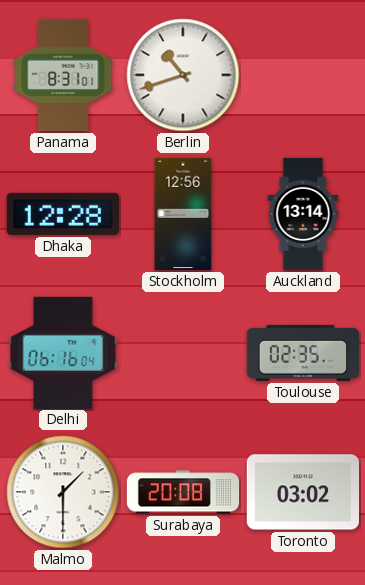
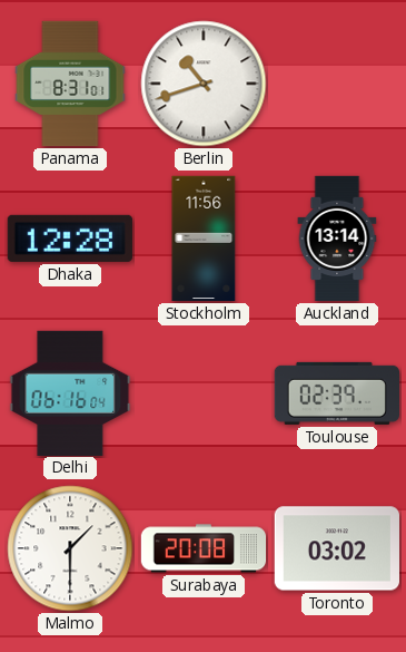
Stockholm: 12:56 -> 11:56
Toulouse: 02:35 -> 02:39
